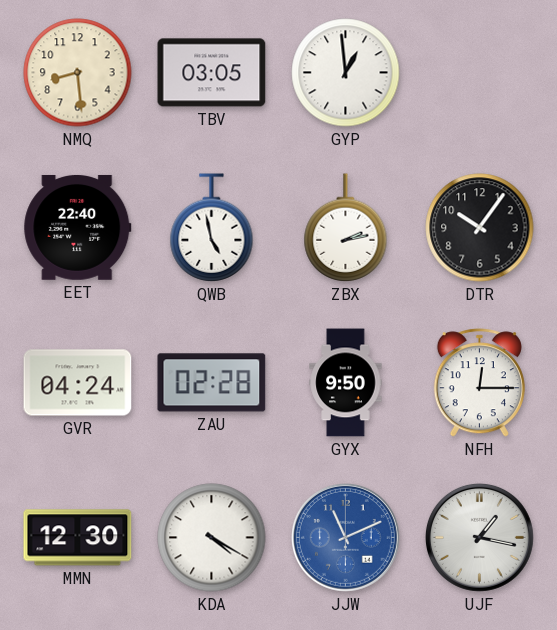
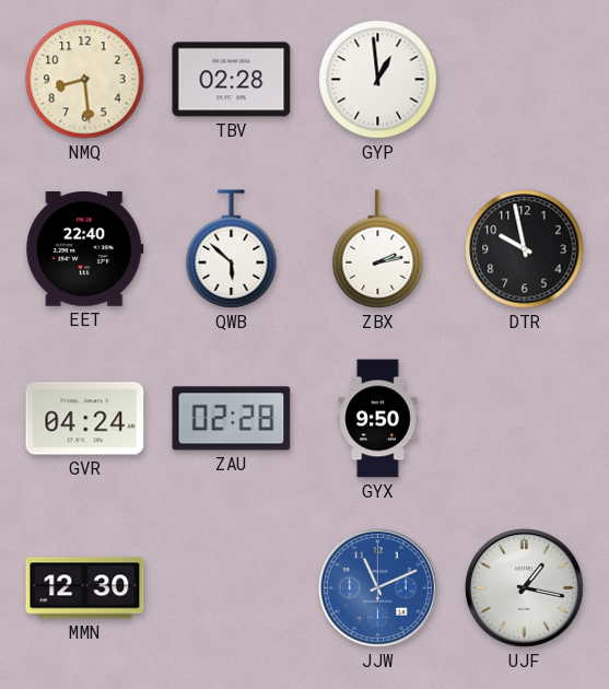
TBV: 03:05 -> 02:28
QWB: 4:58 -> 5:52
DTR: 10:06 -> 9:58
NFH: 12:15 -> none
KDA: 4:20 -> none
